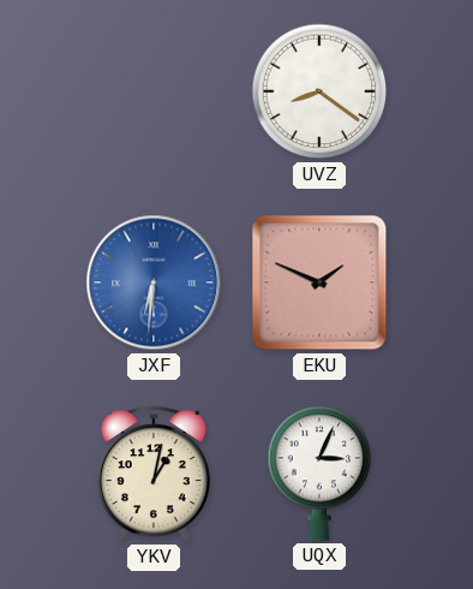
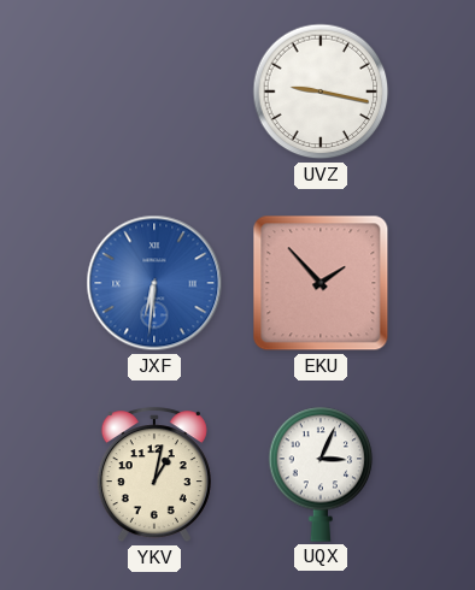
UVZ: 8:21 -> 9:17
EKU: 1:49 -> 1:53
